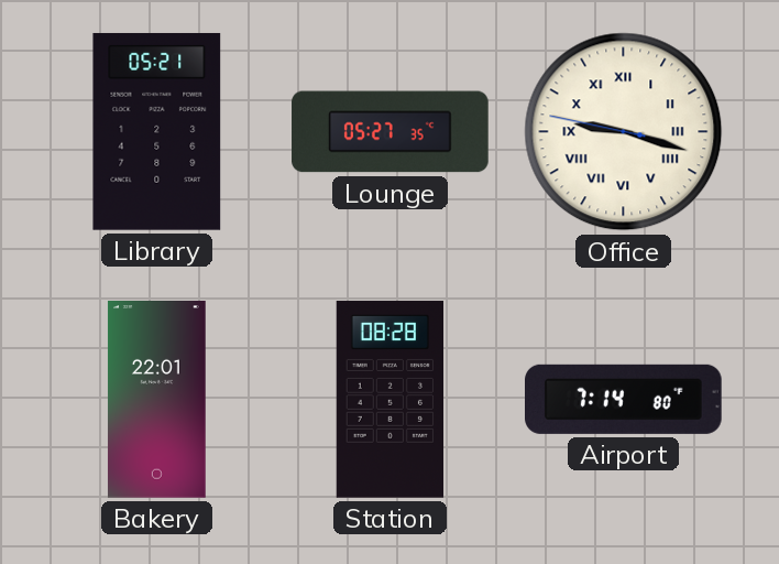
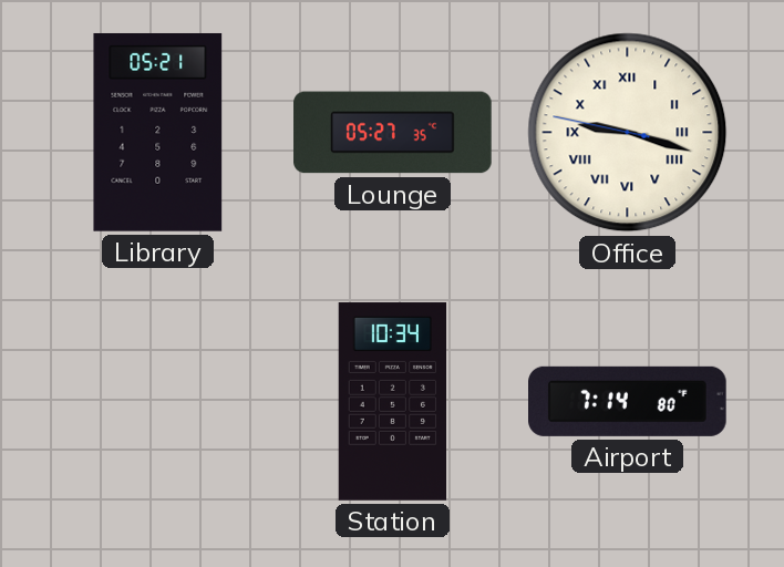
Bakery: 22:01 -> none
Station: 08:28 -> 10:34
